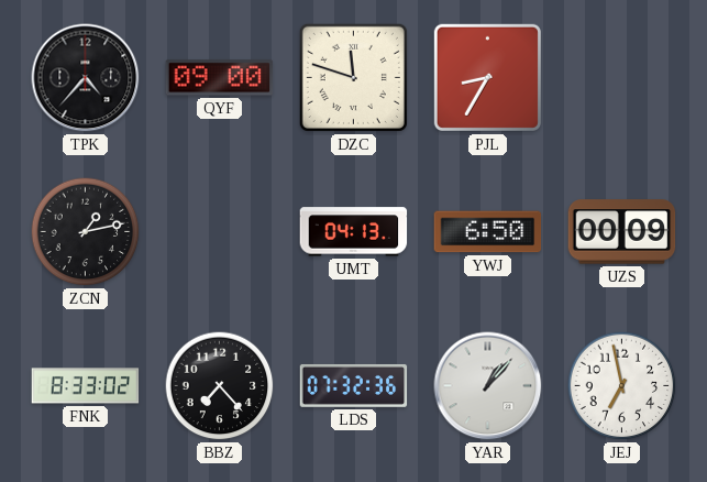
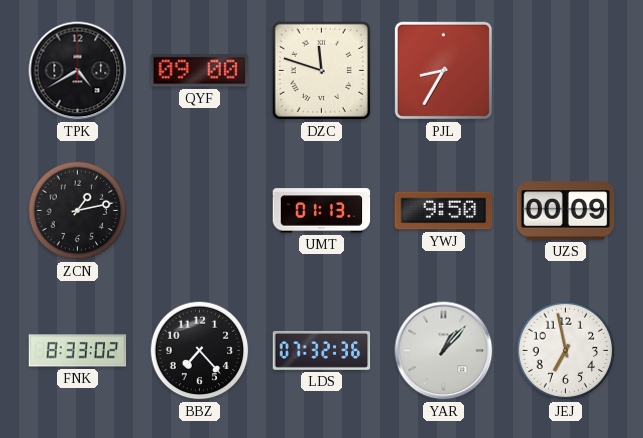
TPK: 4:37 -> 4:40
UMT: 04:13 -> 01:13
YWJ: 6:50 -> 9:50
